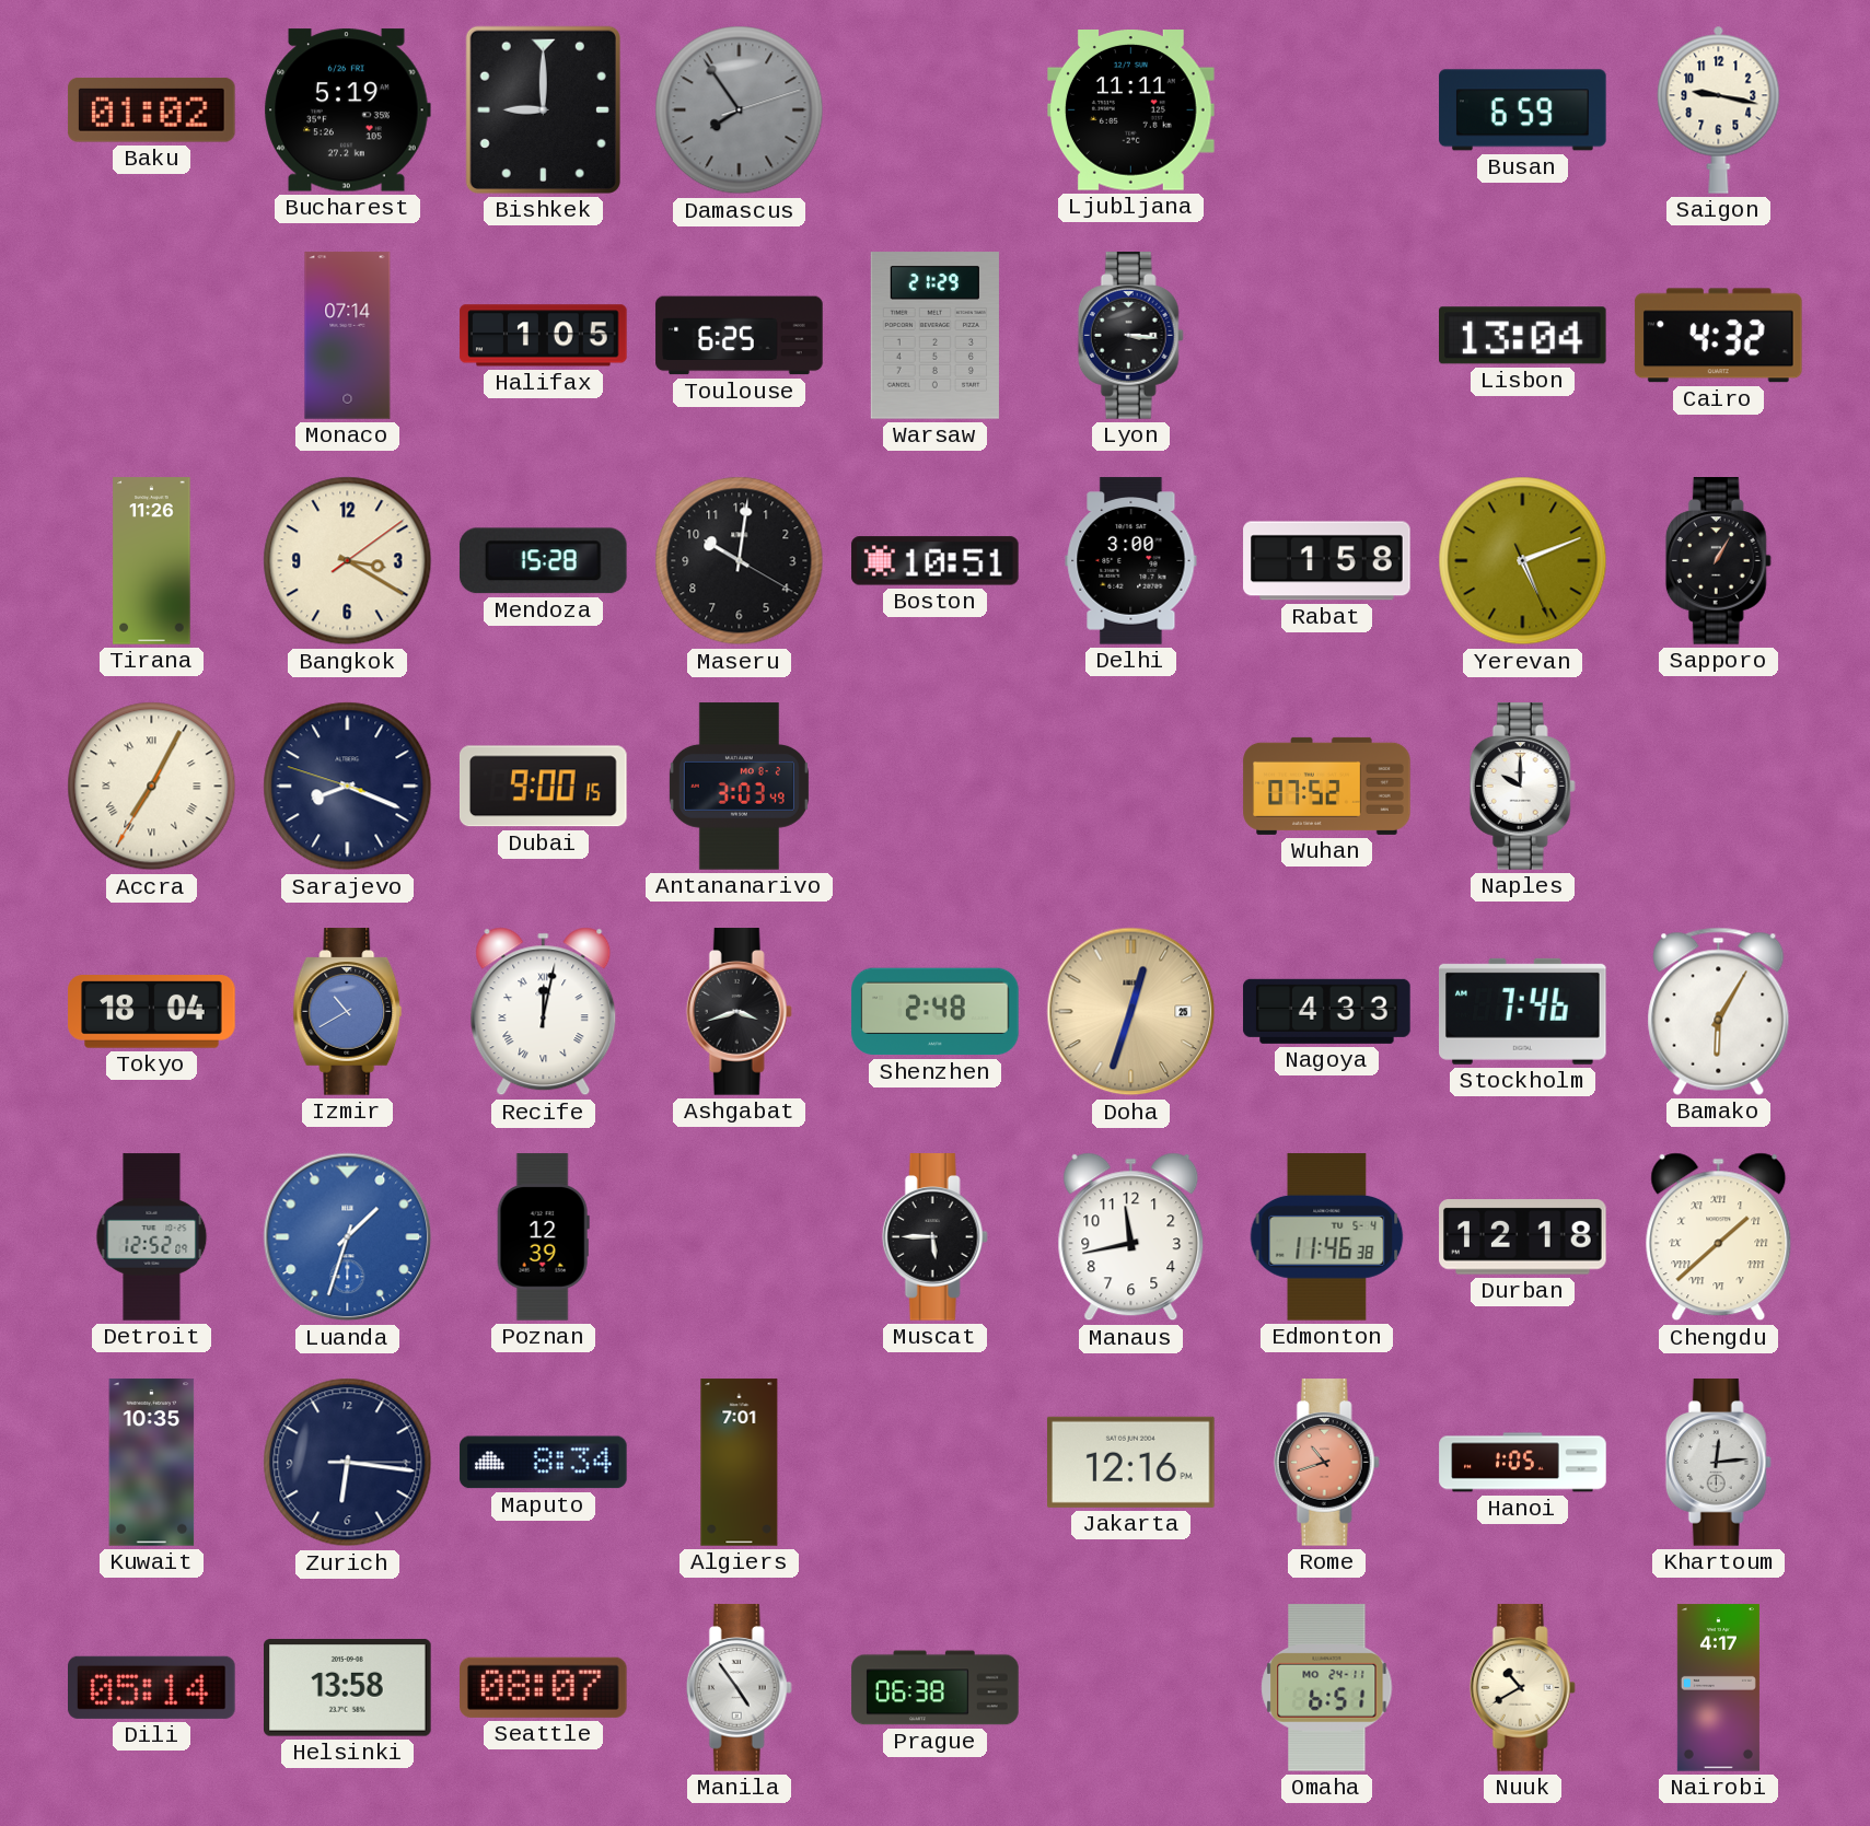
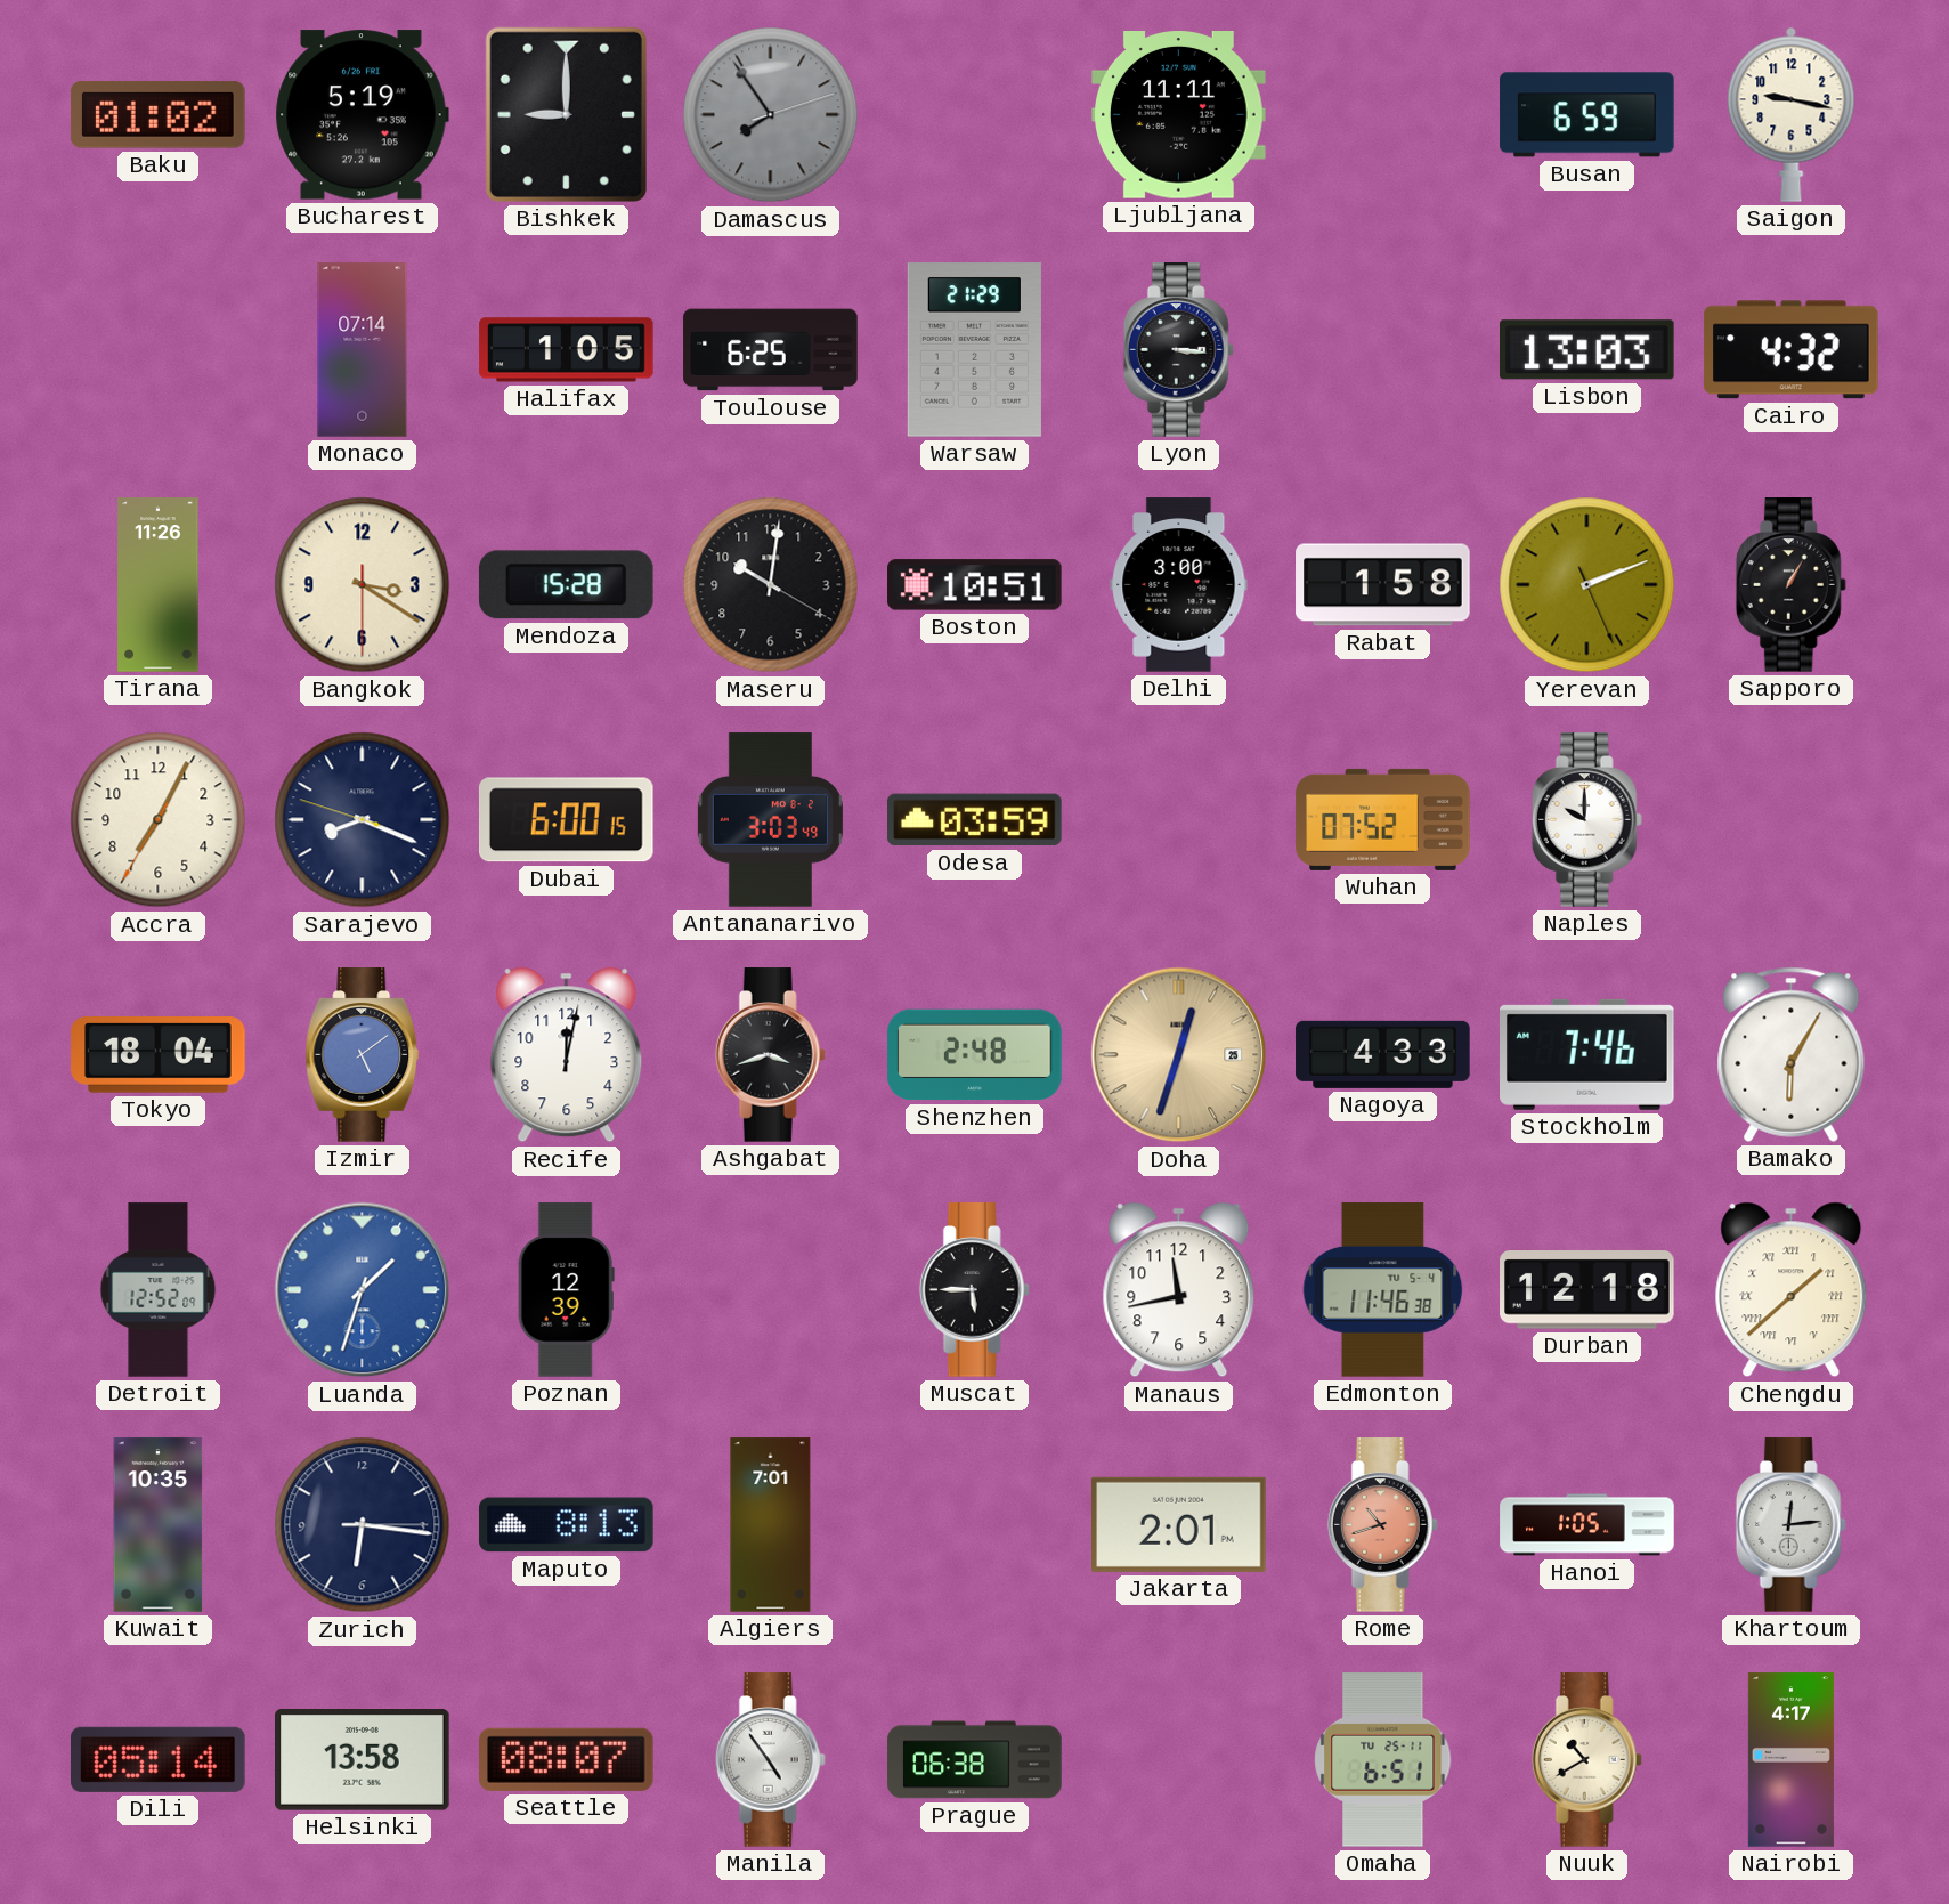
Lisbon: 13:04 -> 13:03
Bangkok: 3:20:09 -> 3:20:30
Yerevan: 5:11 -> 2:11
Accra numerals: Roman -> Arabic
Dubai: 9:00 -> 6:00
Odesa: none -> 03:59
Izmir: 10:40 -> 5:09
Recife numerals: Roman -> Arabic
Maputo: 8:34 -> 8:13
Jakarta: 12:16 -> 2:01
Omaha date: MO 24-11 -> TU 25-11
